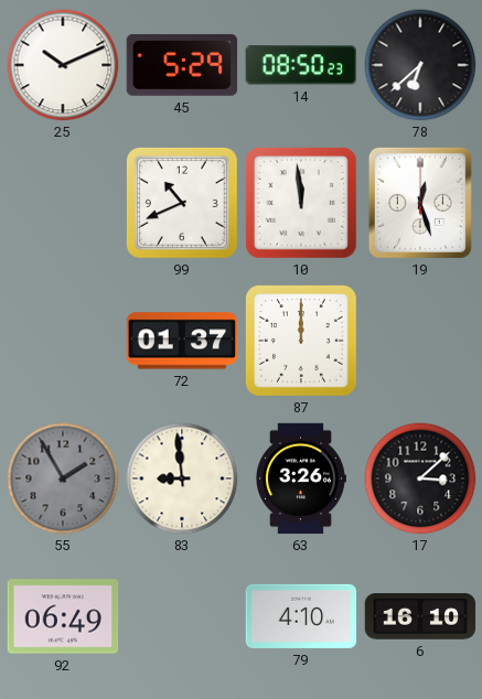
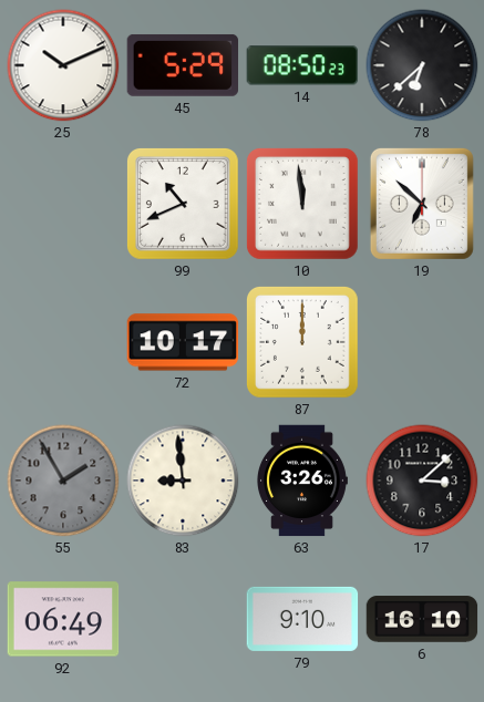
19: 12:27 -> 6:52
72: 01:37 -> 10:17
79: 4:10 -> 9:10
